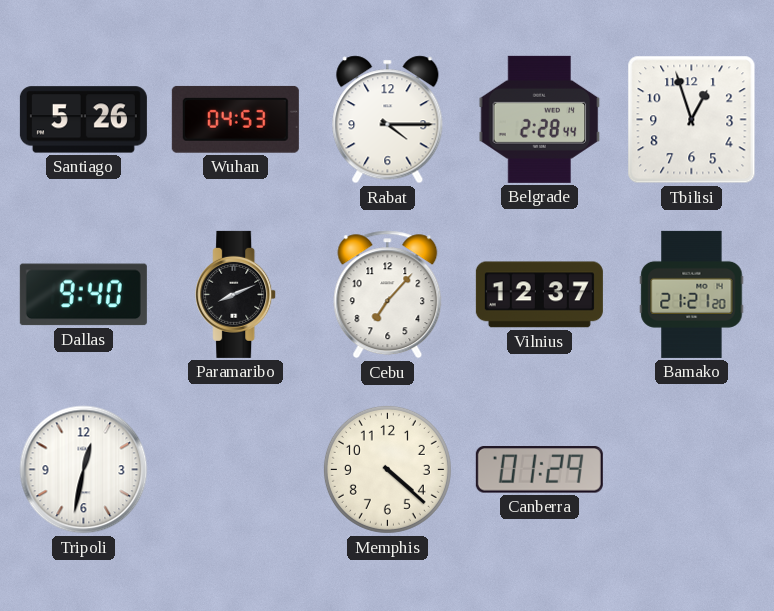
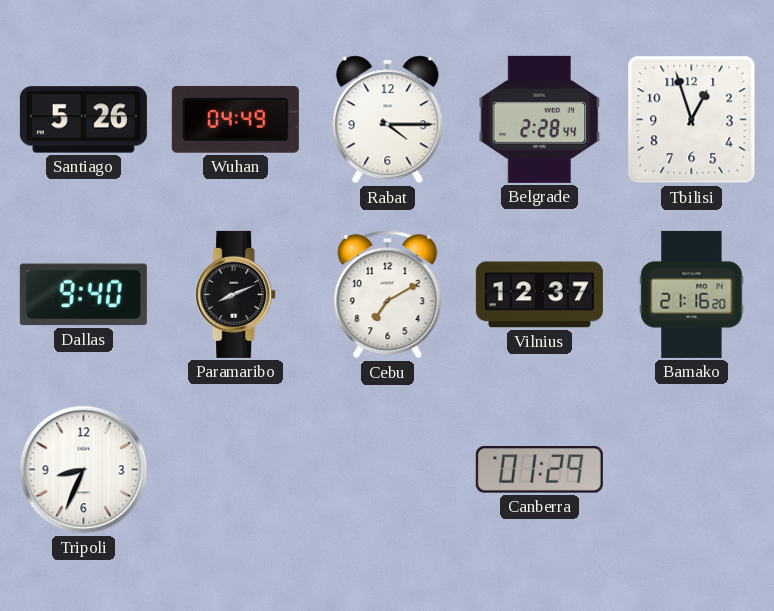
Wuhan: 04:53 -> 04:49
Cebu: 7:07 -> 7:10
Bamako: 21:21 -> 21:16
Tripoli: 12:32 -> 8:34
Memphis: 4:22 -> none
